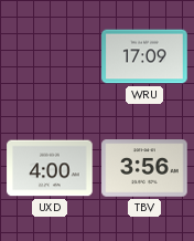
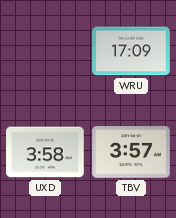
UXD: 4:00 -> 3:58
TBV: 3:56 -> 3:57
